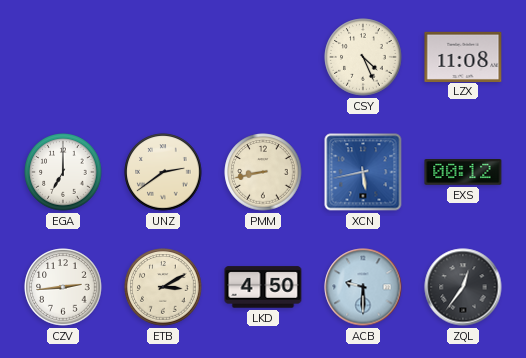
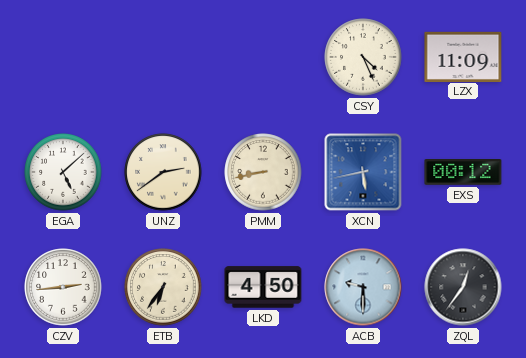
LZX: 11:08 -> 11:09
EGA: 7:00 -> 5:08
ETB: 3:10 -> 6:36
